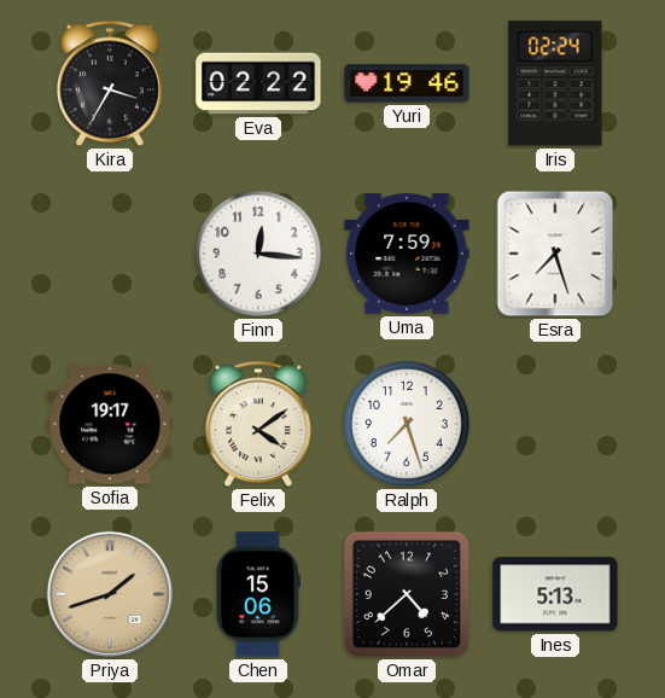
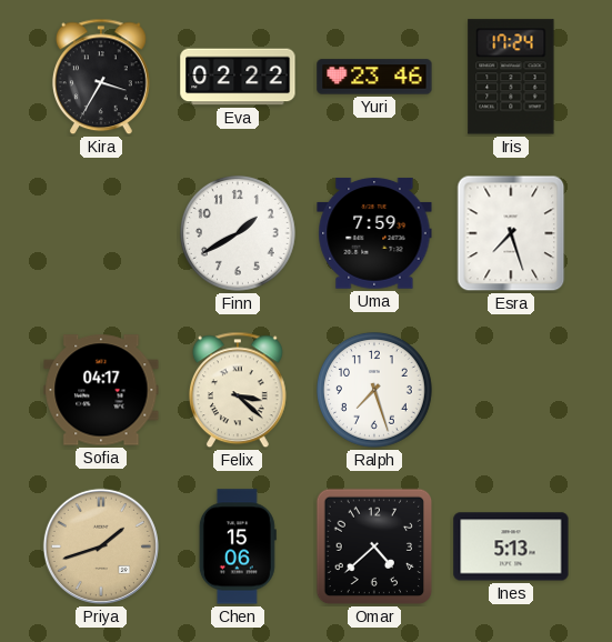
Yuri: 19:46 -> 23:46
Iris: 02:24 -> 17:24
Finn: 12:16 -> 1:40
Sofia: 19:17 -> 04:17
Felix: 4:09 -> 3:22
